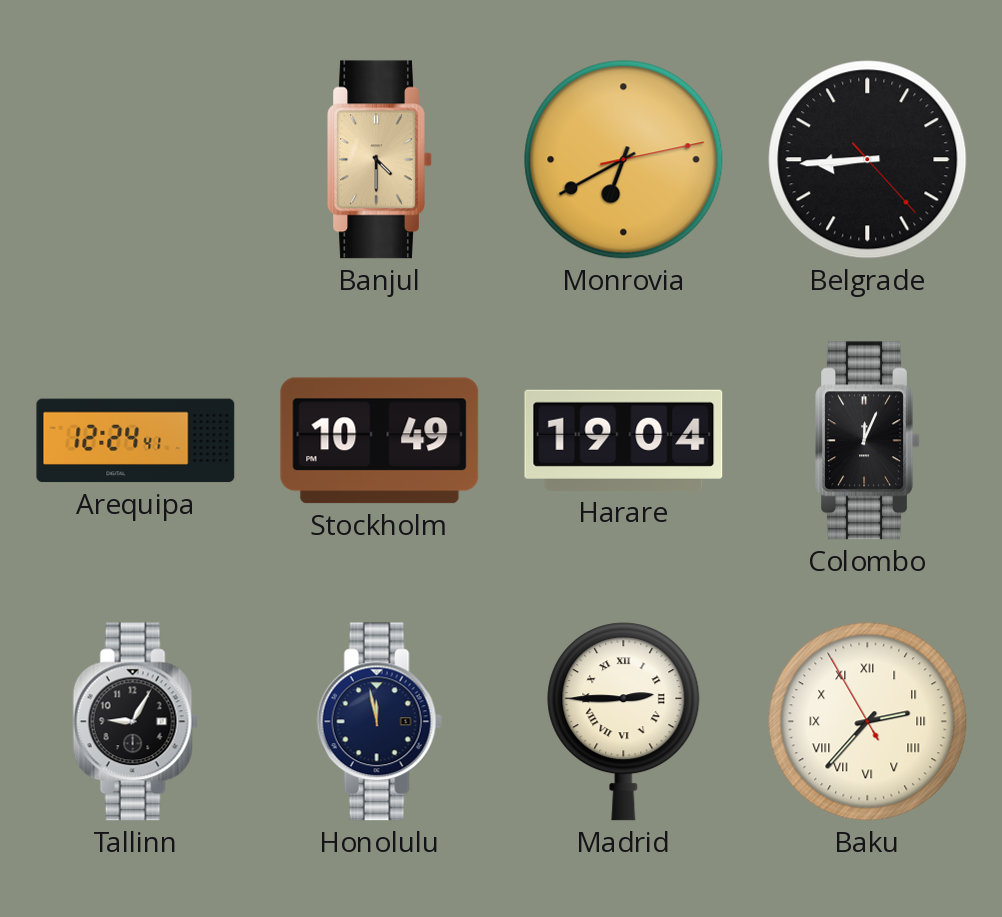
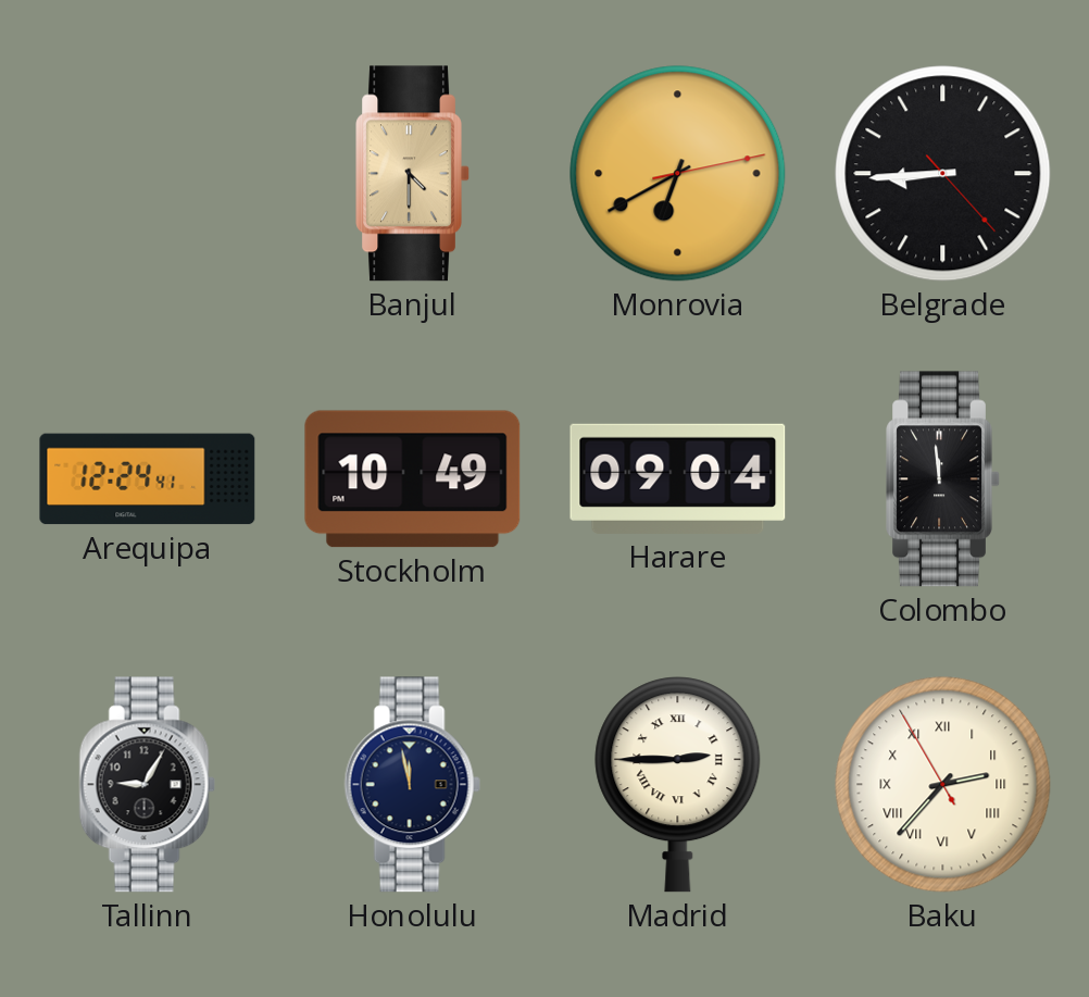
Harare: 19:04 -> 09:04
Colombo: 12:04 -> 11:59
